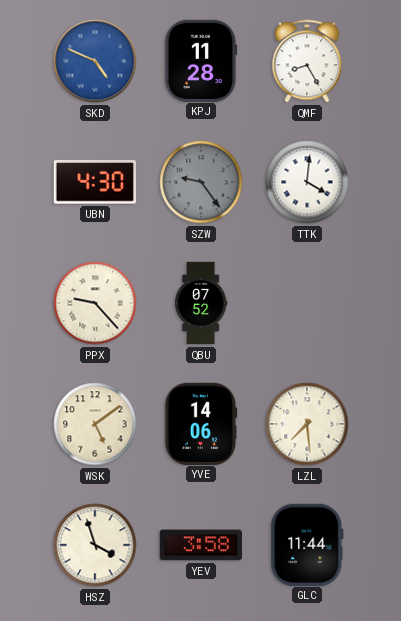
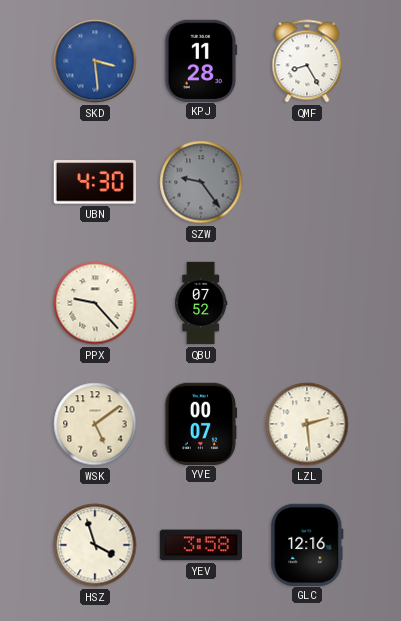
SKD: 4:49 -> 3:29
TTK: 4:01 -> none
YVE: 14:06 -> 00:07
LZL: 7:29 -> 2:29
GLC: 11:44 -> 12:16
